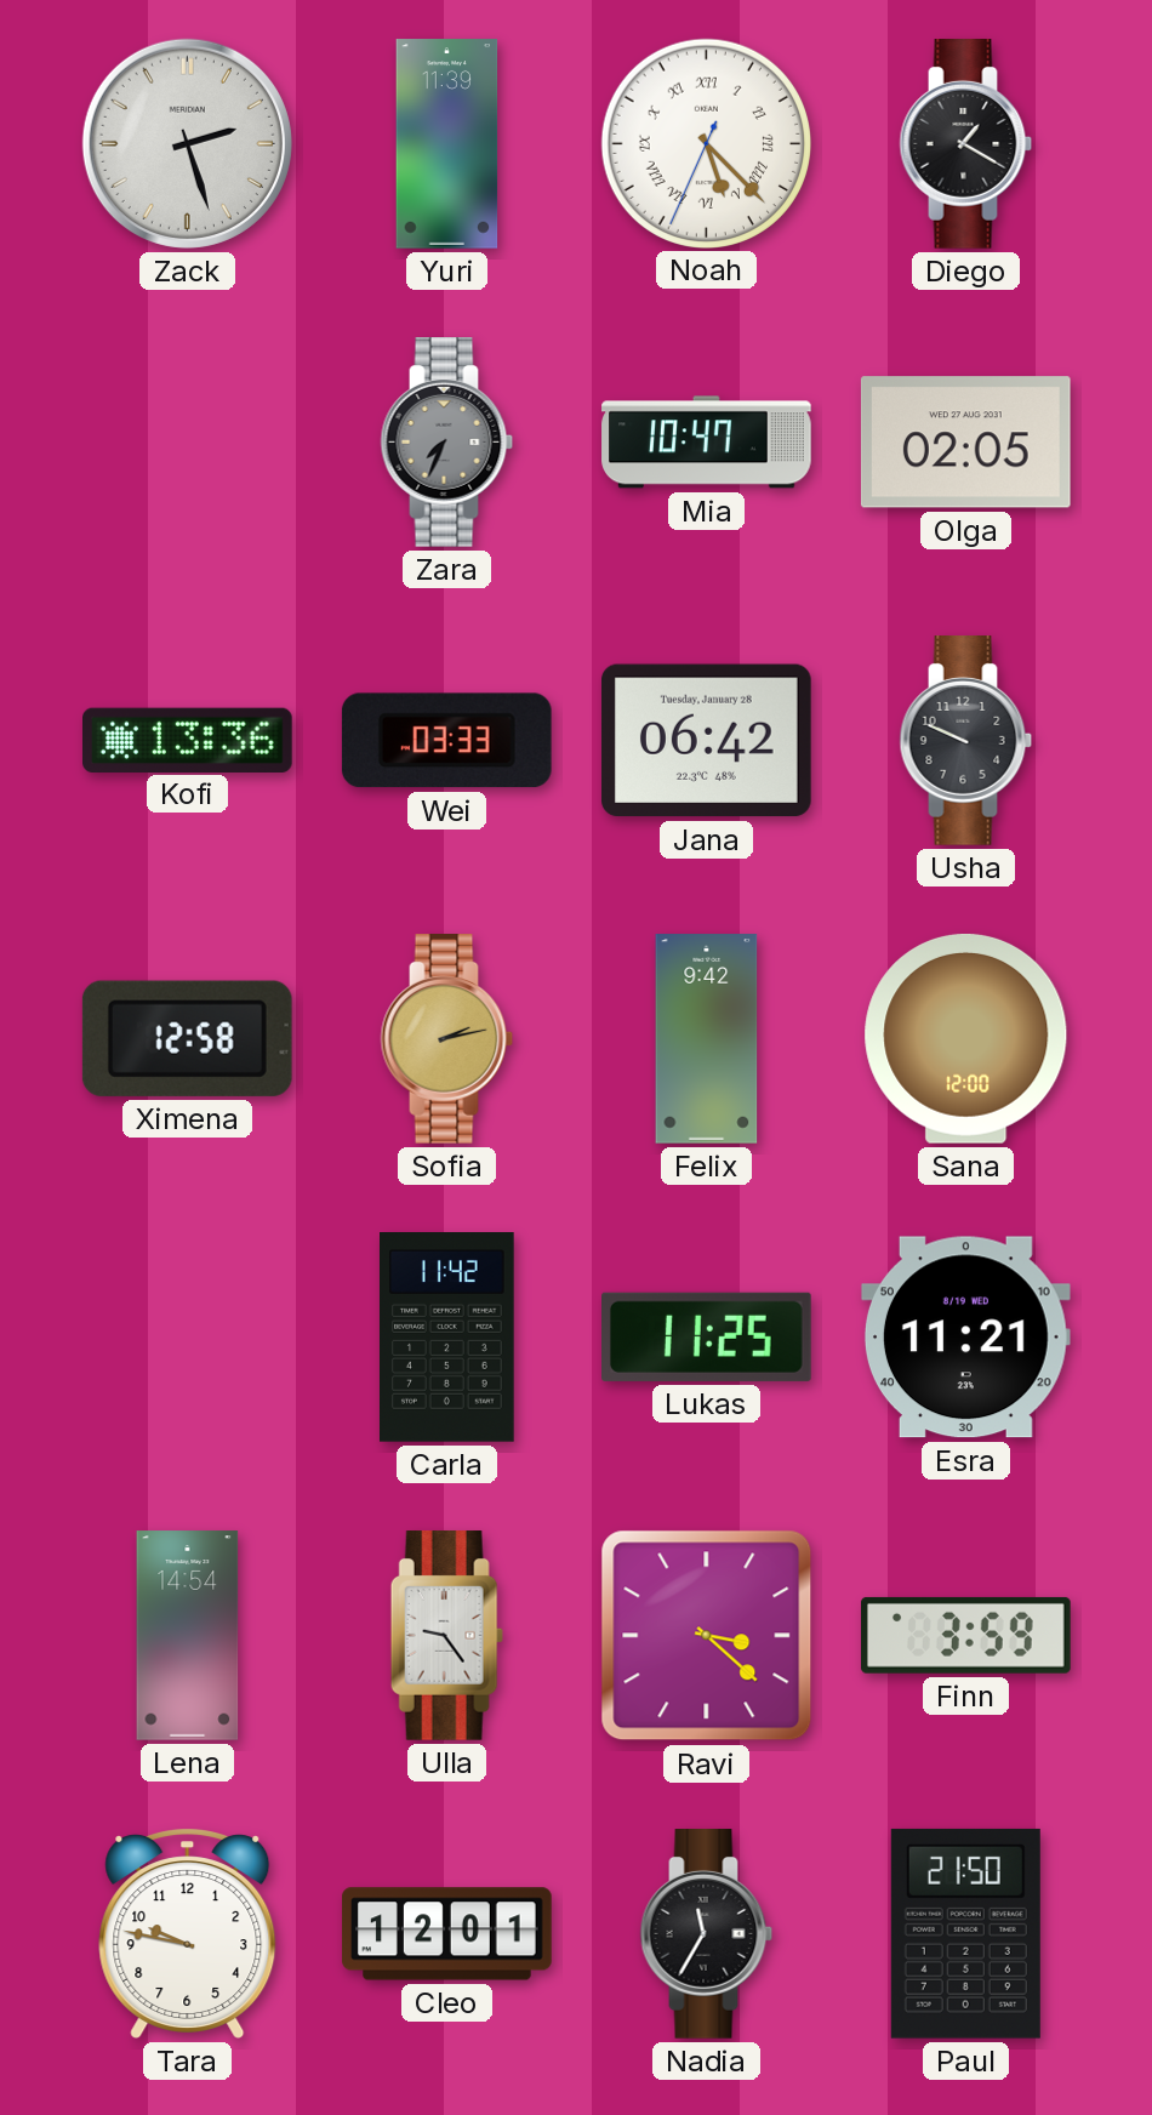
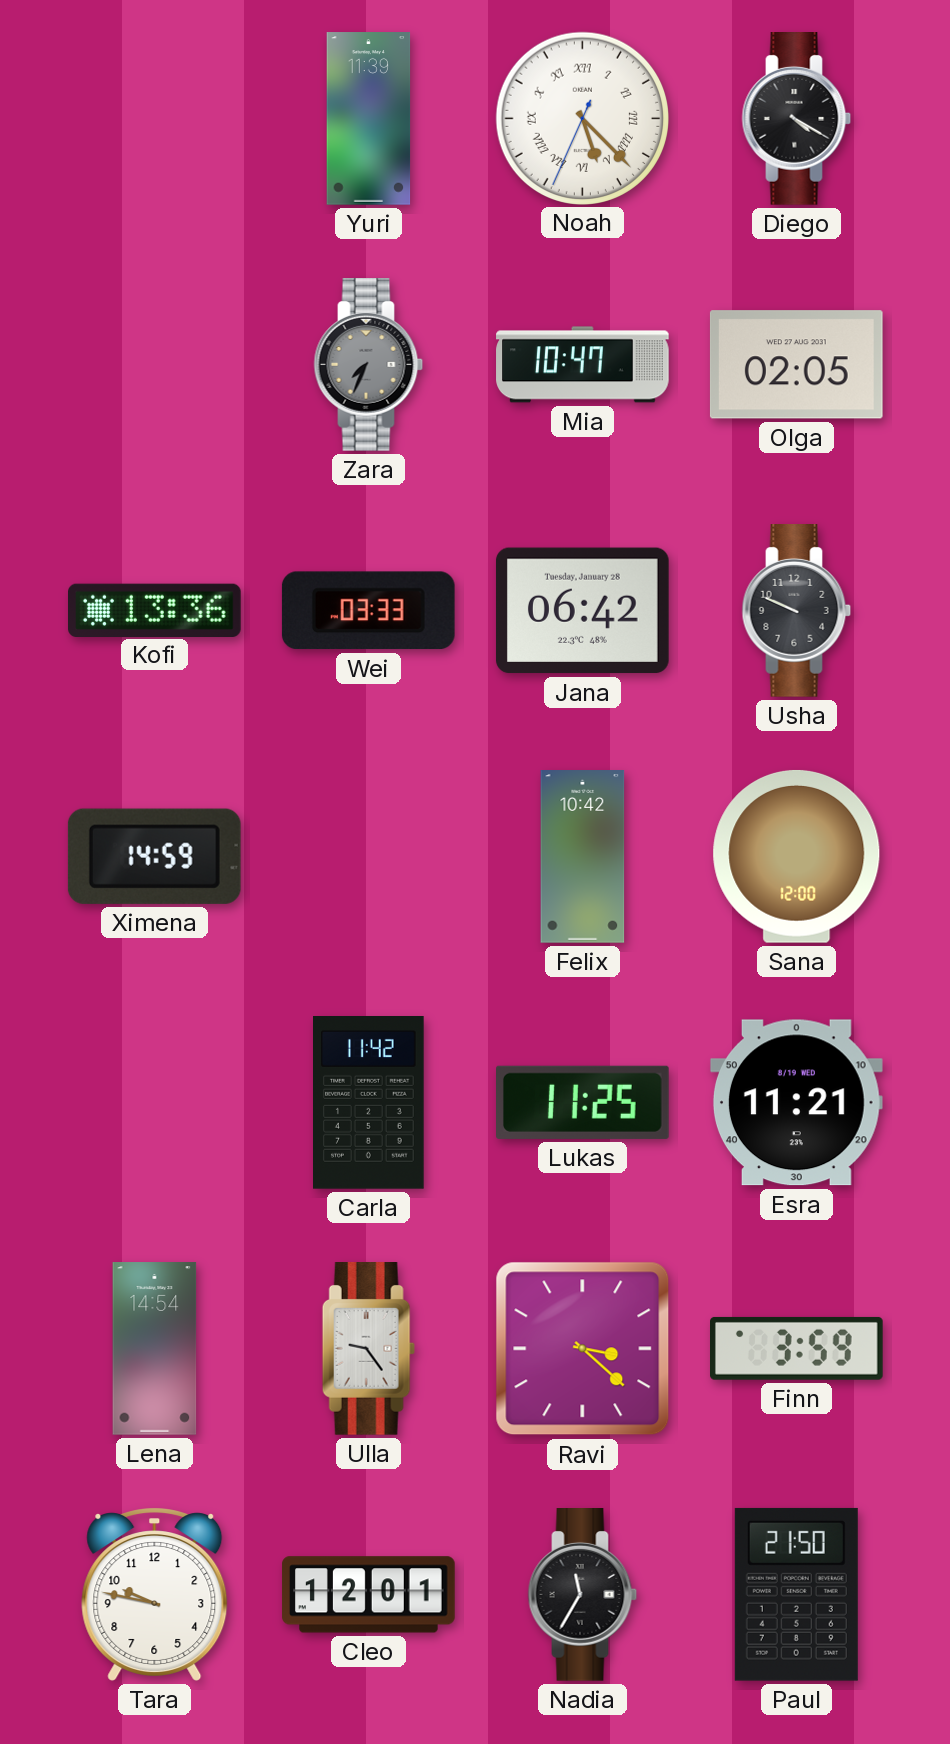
Zack: 2:27 -> none
Diego: 1:20 -> 4:20
Ximena: 12:58 -> 14:59
Sofia: 2:13 -> none
Felix: 9:42 -> 10:42
